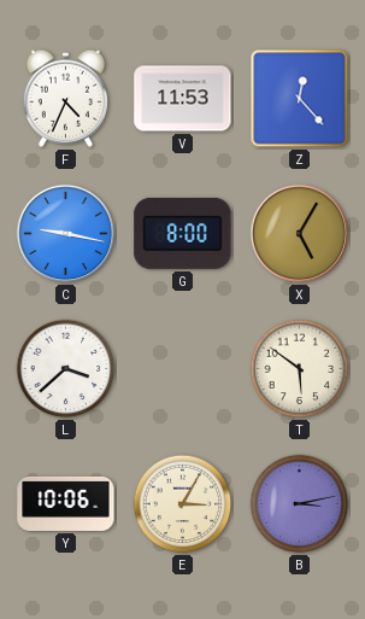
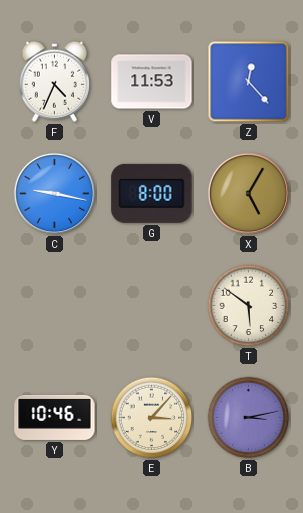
L: 3:38 -> none
Y: 10:06 -> 10:46
E: 3:05 -> 3:07
